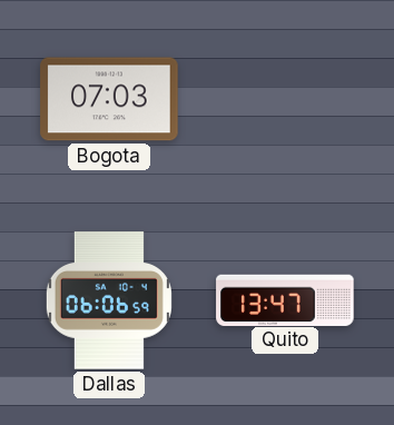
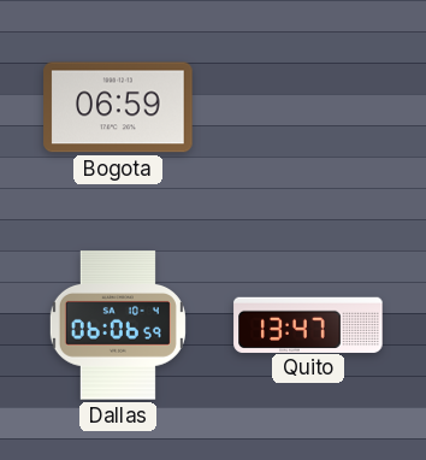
Bogota: 07:03 -> 06:59
